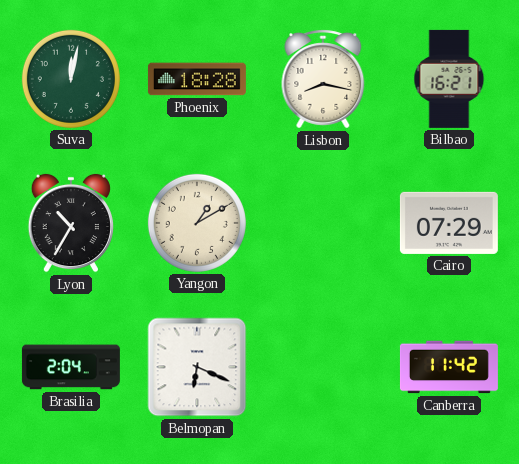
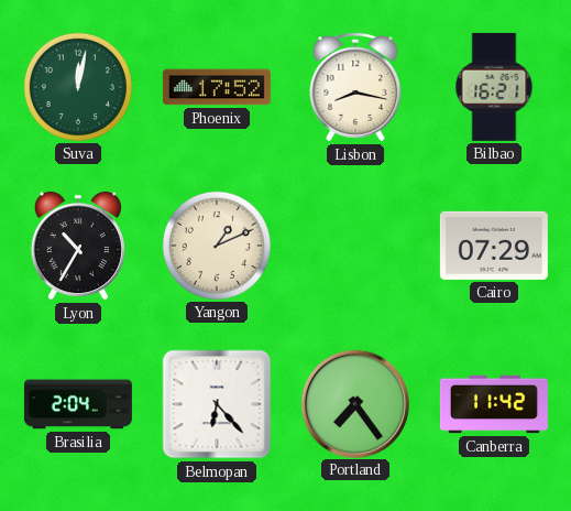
Phoenix: 18:28 -> 17:52
Yangon: 1:10 -> 1:11
Belmopan: 6:19 -> 6:23
Portland: none -> 7:24
